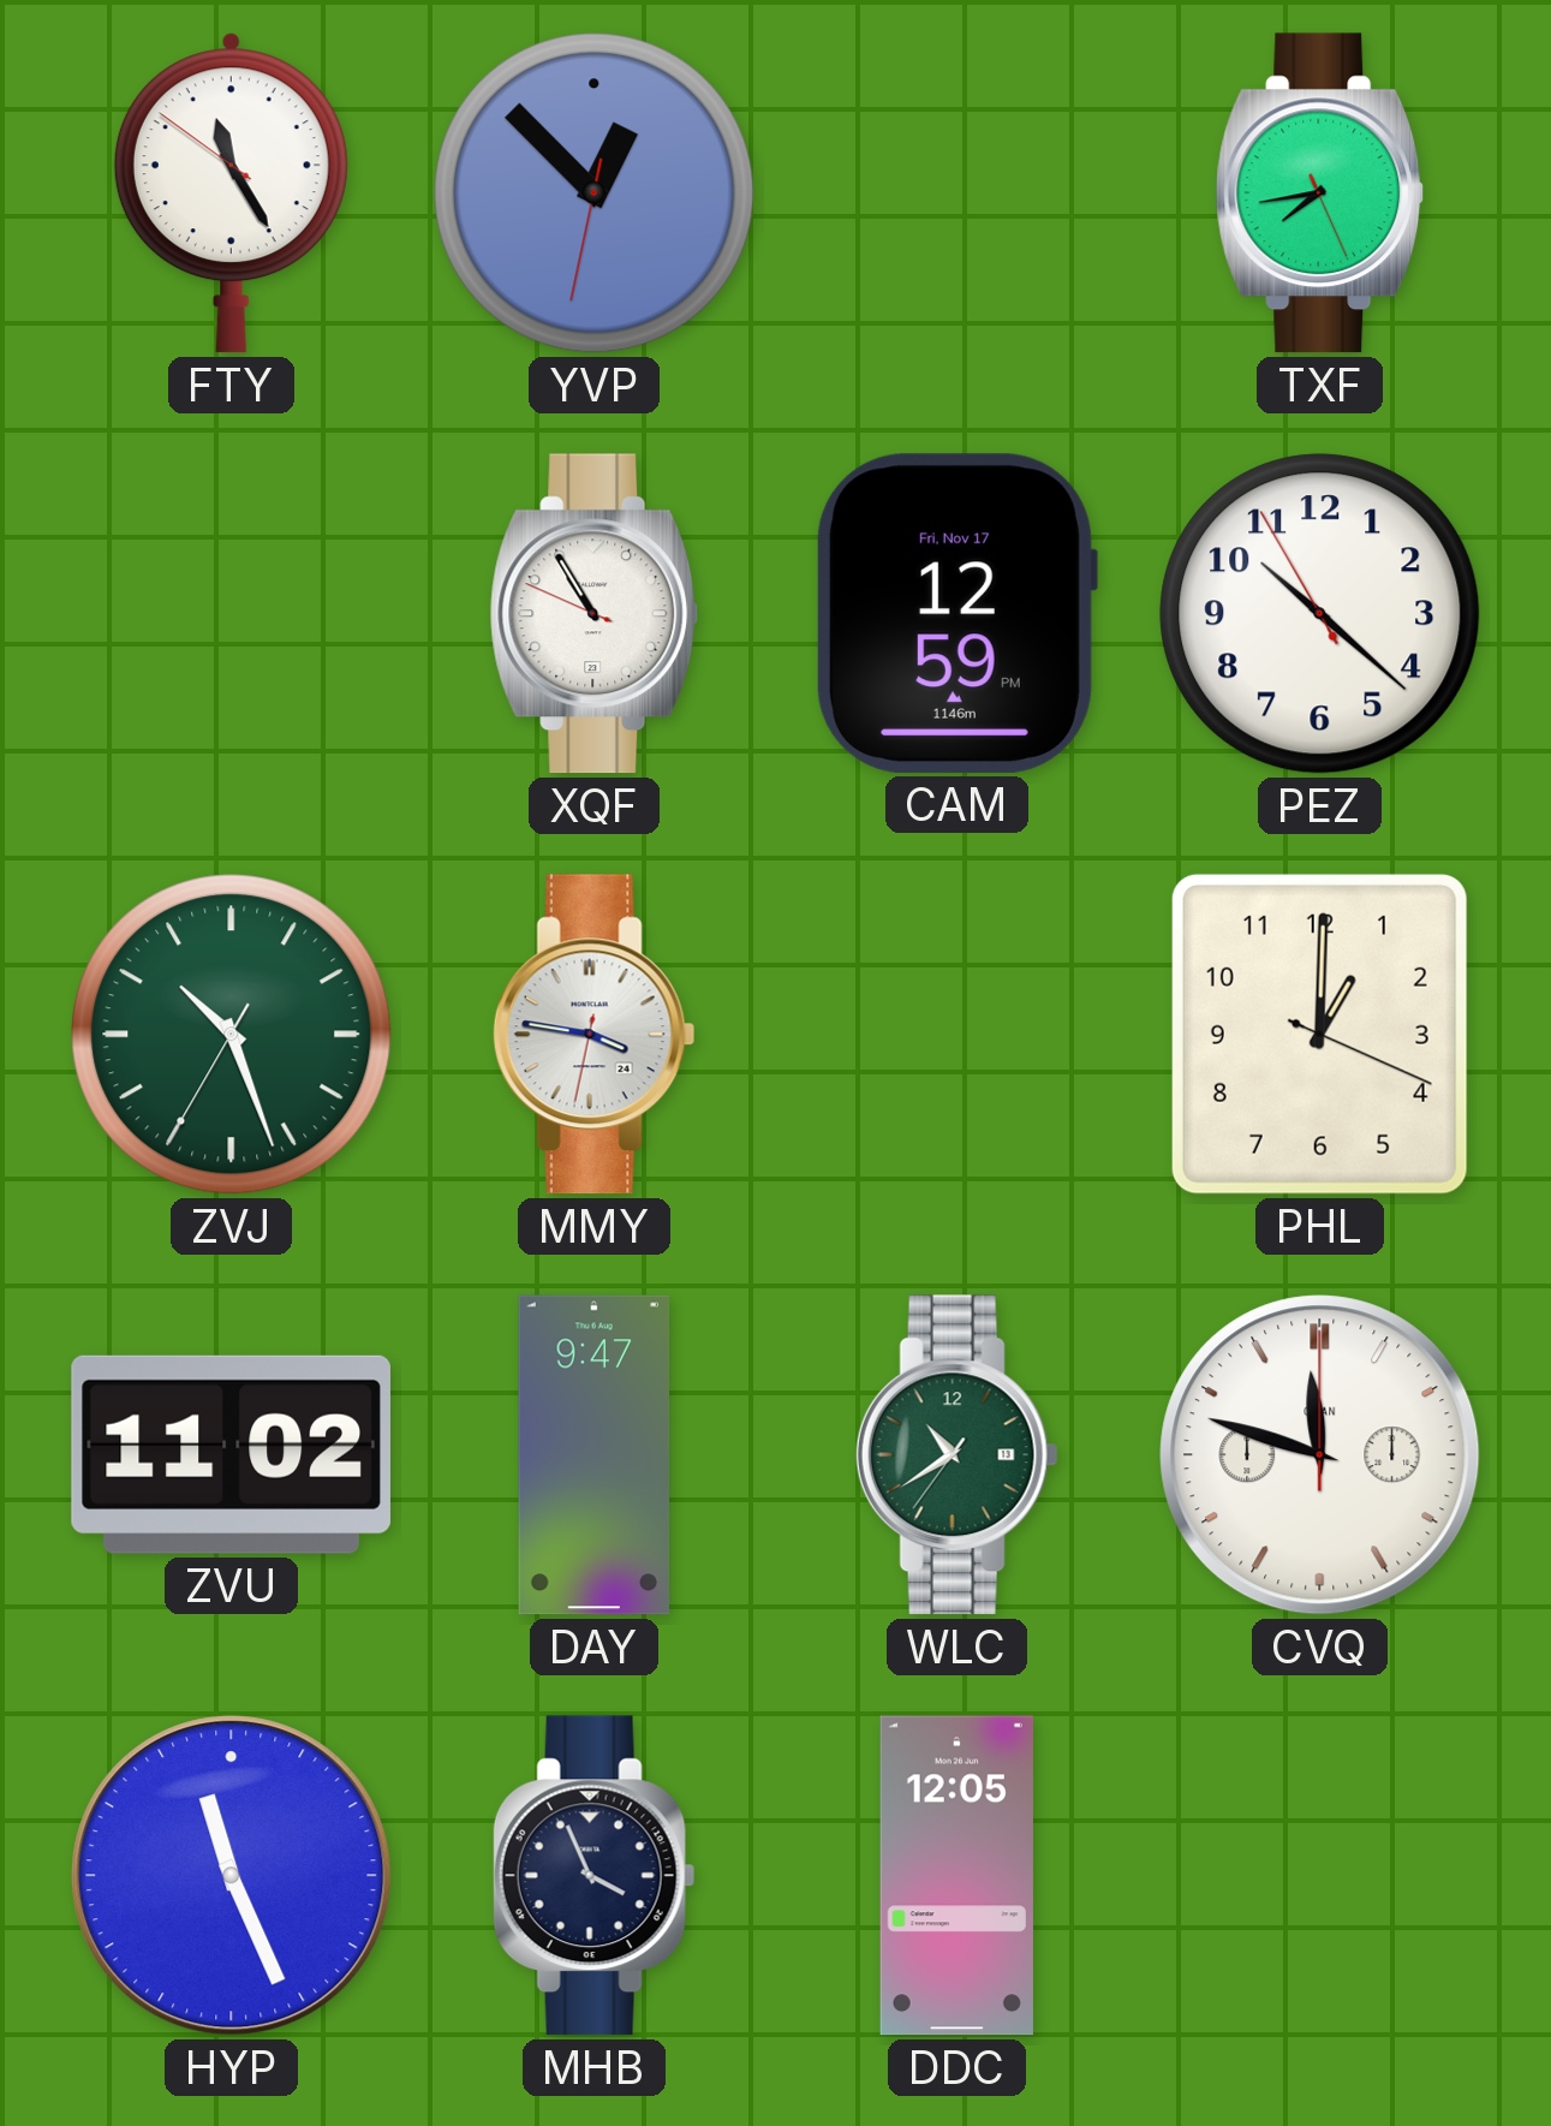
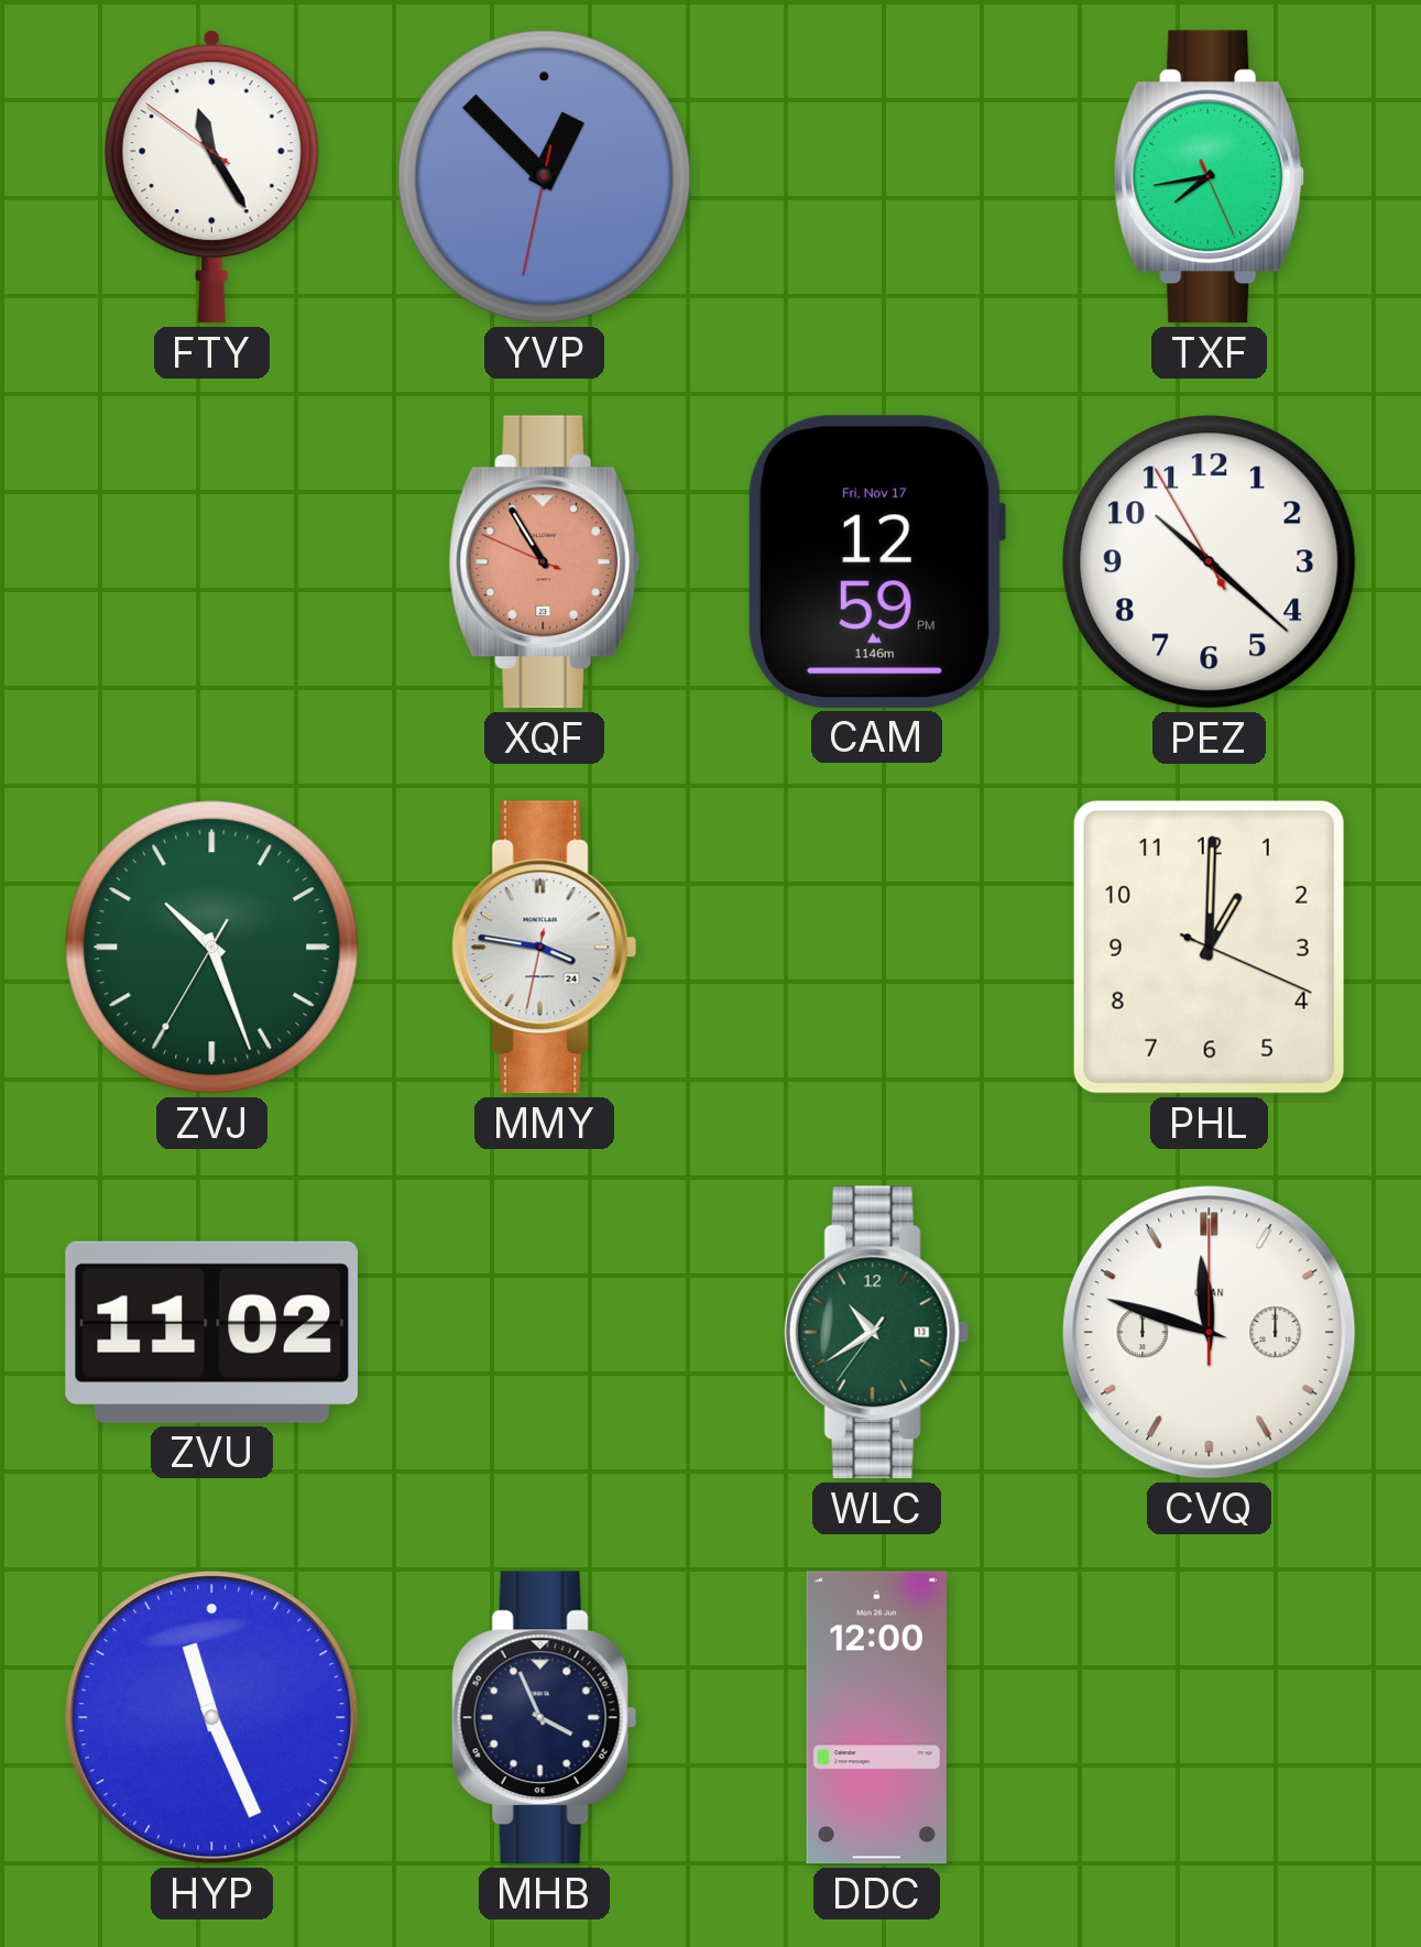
XQF dial: white -> salmon
DAY: 9:47 -> none
DDC: 12:05 -> 12:00
